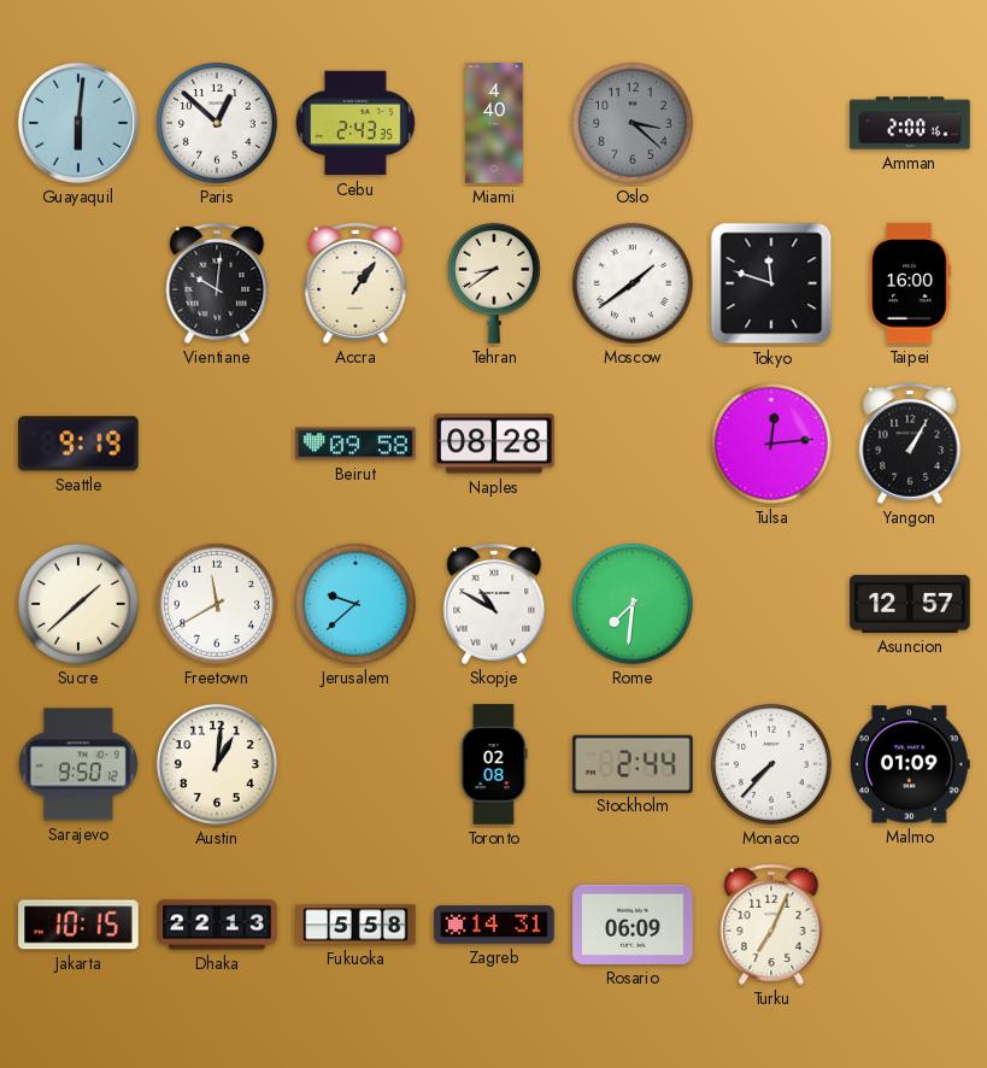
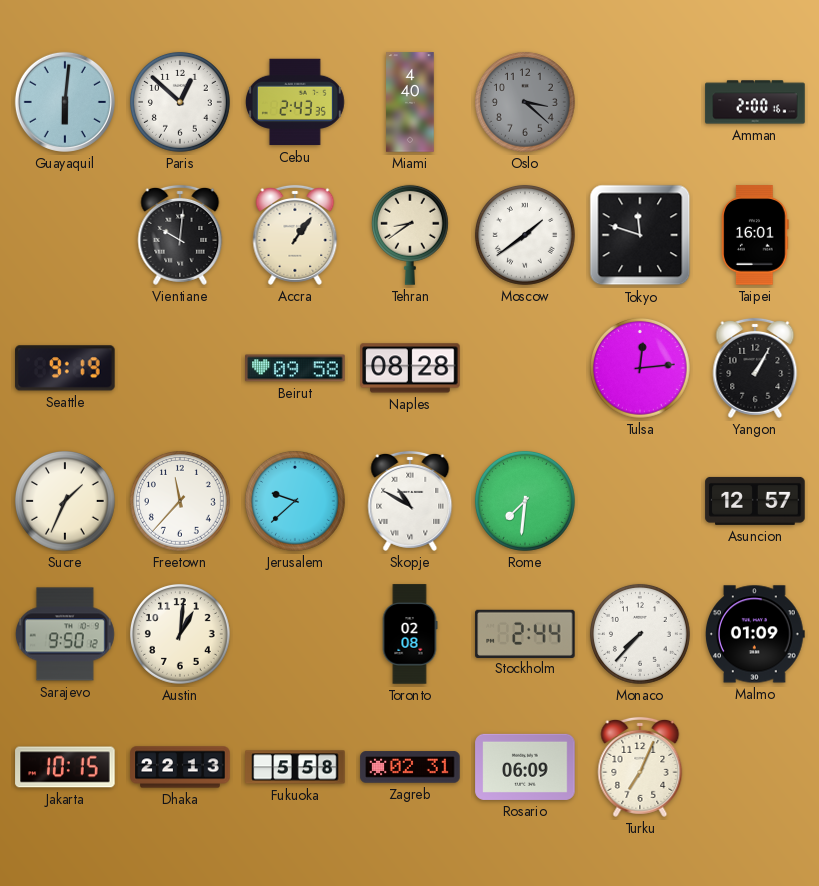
Taipei: 16:00 -> 16:01
Sucre: 1:38 -> 1:34
Freetown: 11:40 -> 11:37
Zagreb: 14:31 -> 02:31
